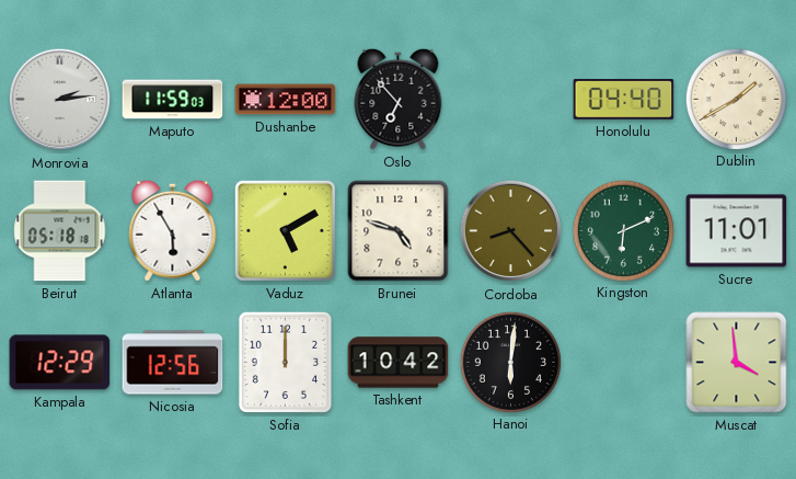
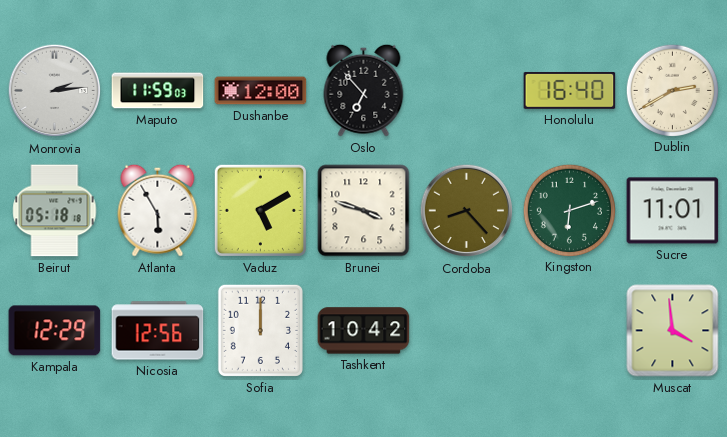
Honolulu: 04:40 -> 16:40
Dublin: 1:40 -> 2:40
Brunei: 4:48 -> 3:48
Kingston: 6:11 -> 6:12
Hanoi: 6:01 -> none
